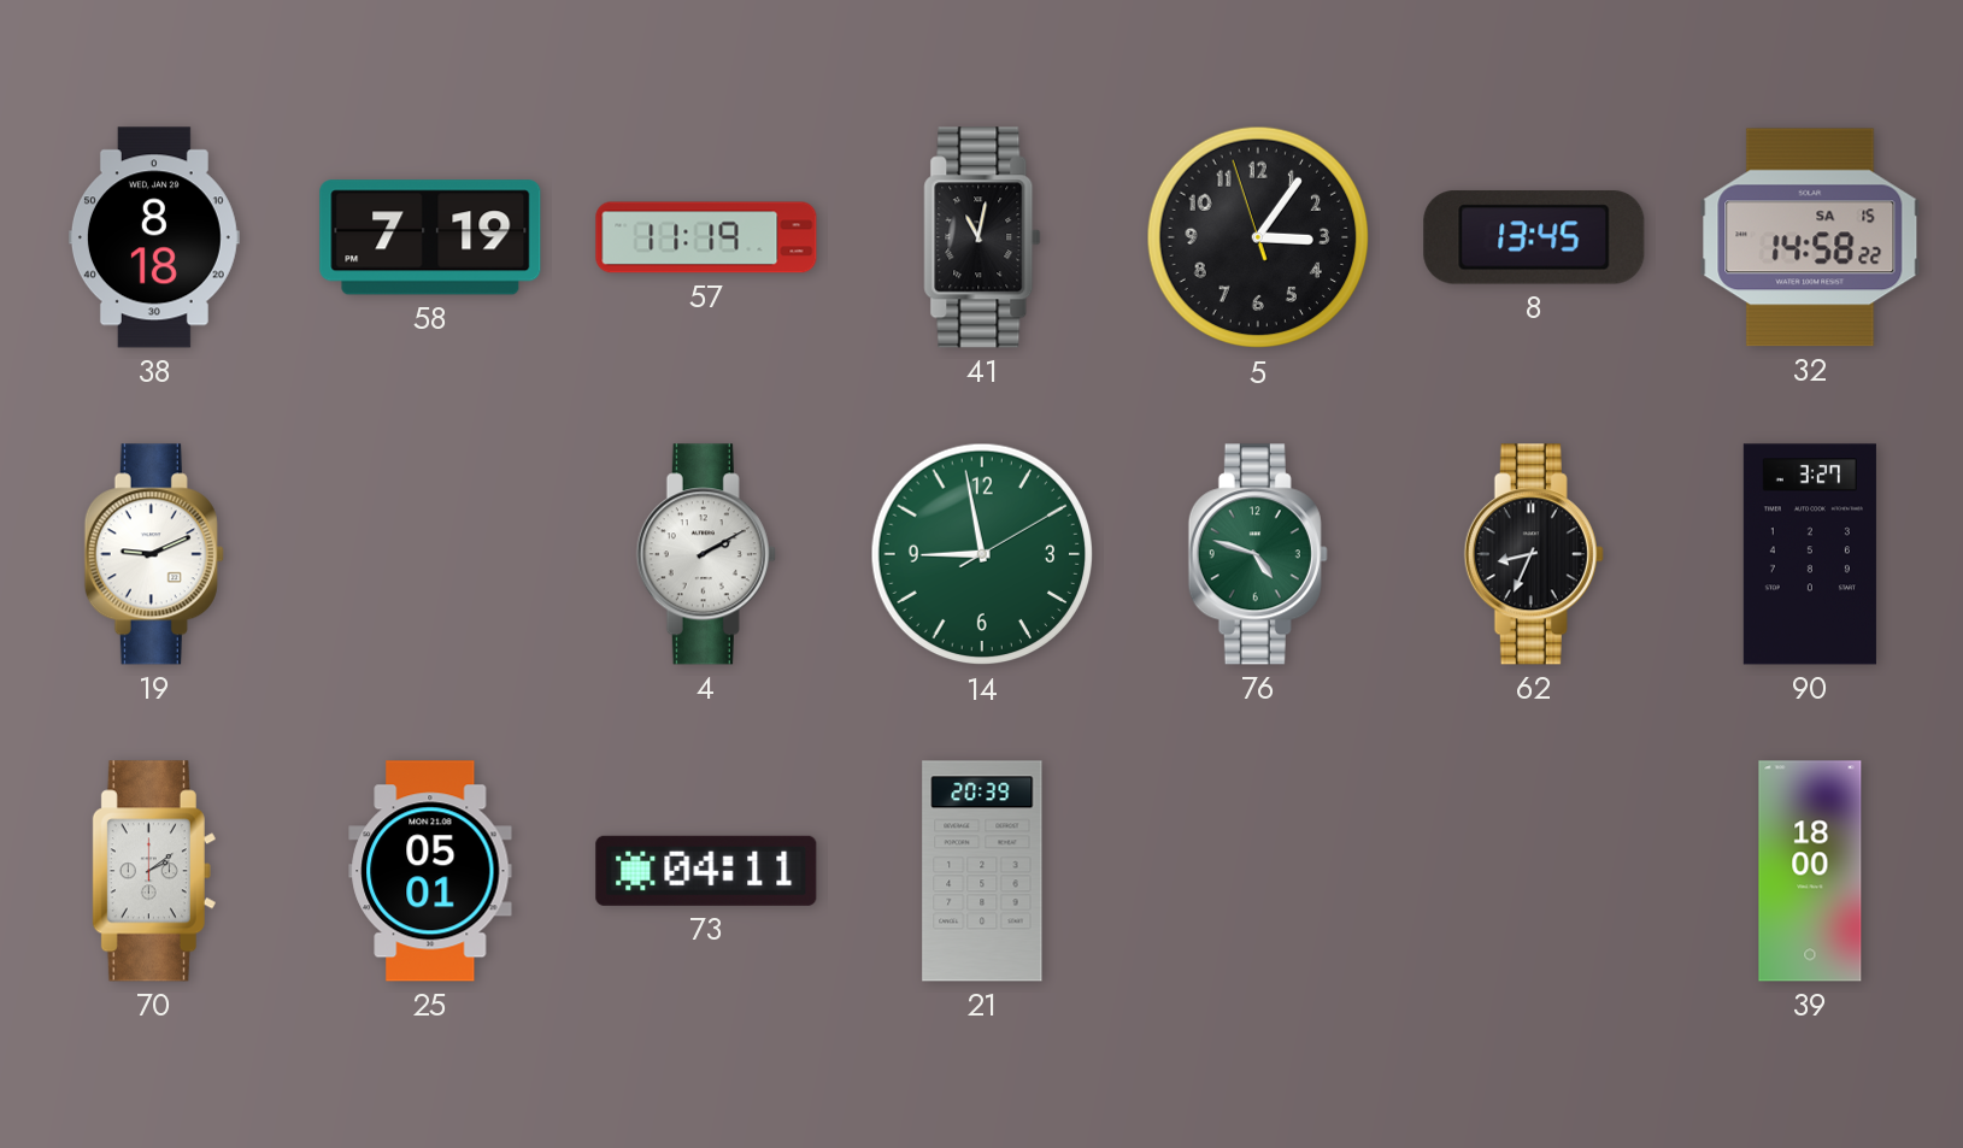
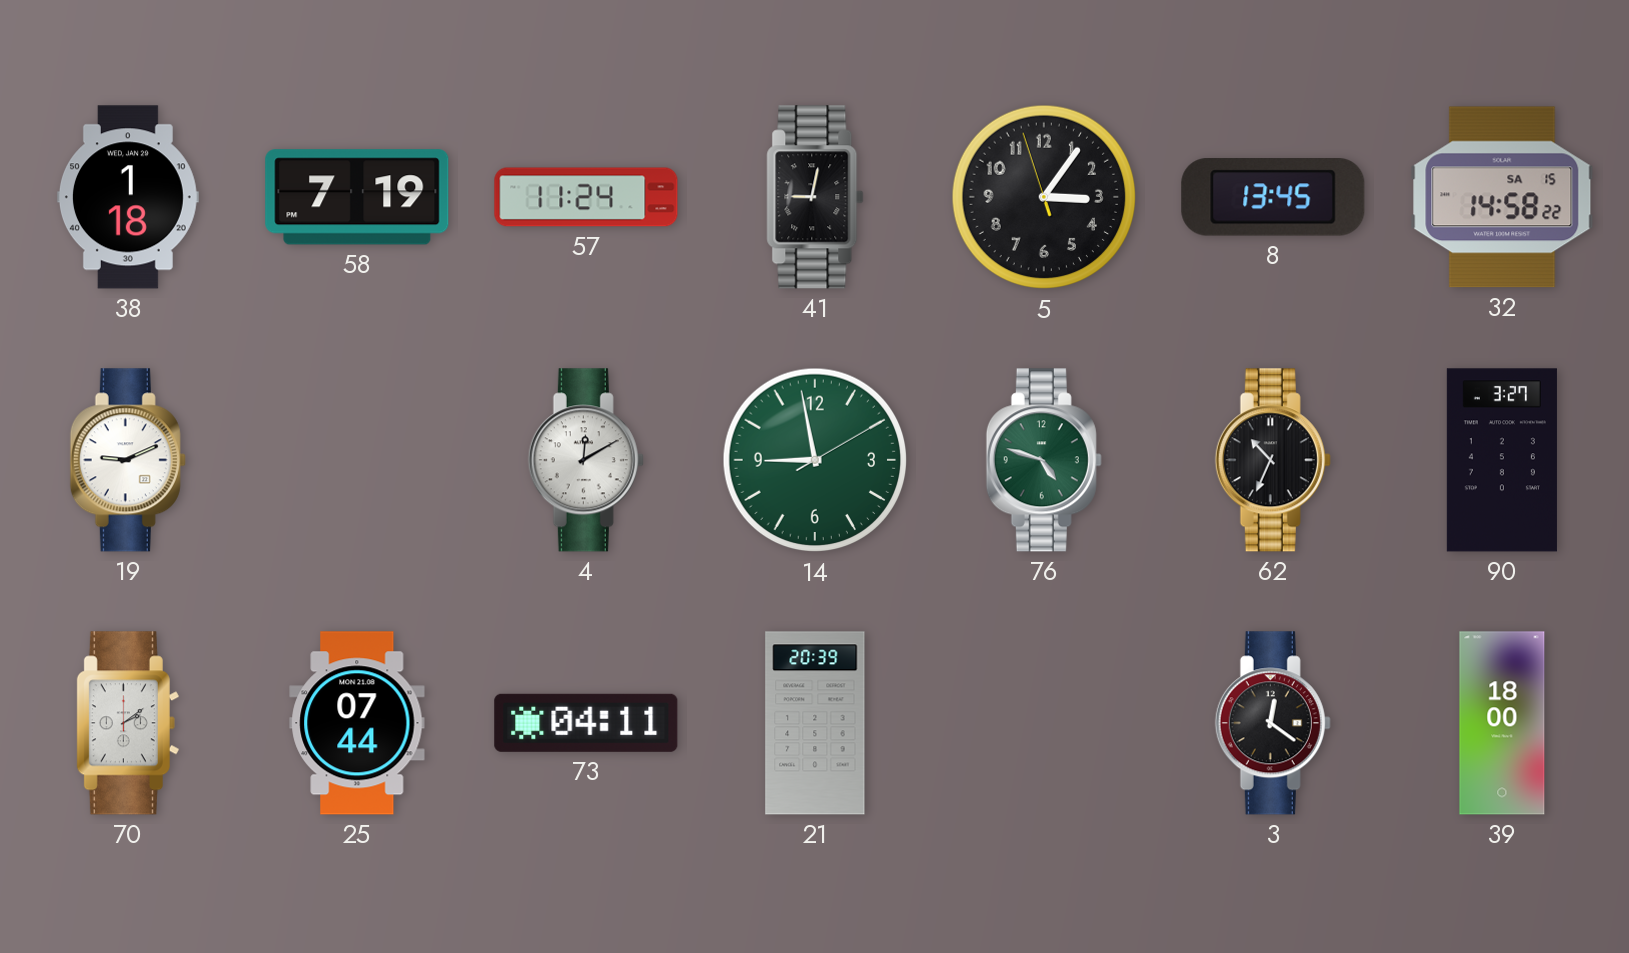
38: 8:18 -> 1:18
57: 11:19 -> 11:24
41: 11:02 -> 9:02
4: 2:10 -> 12:10
62: 8:34 -> 10:34
25: 05:01 -> 07:44
3: none -> 12:21
